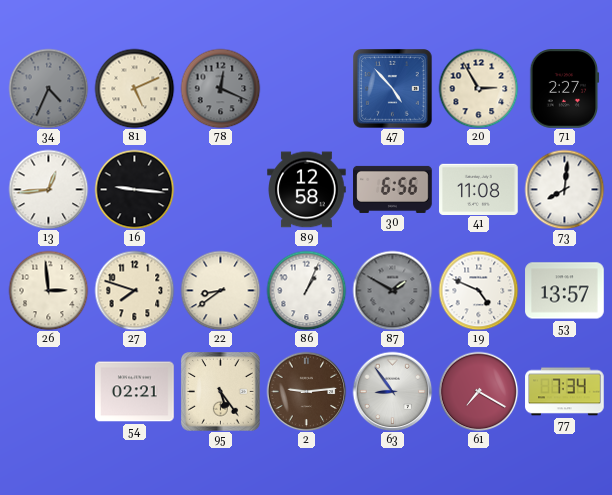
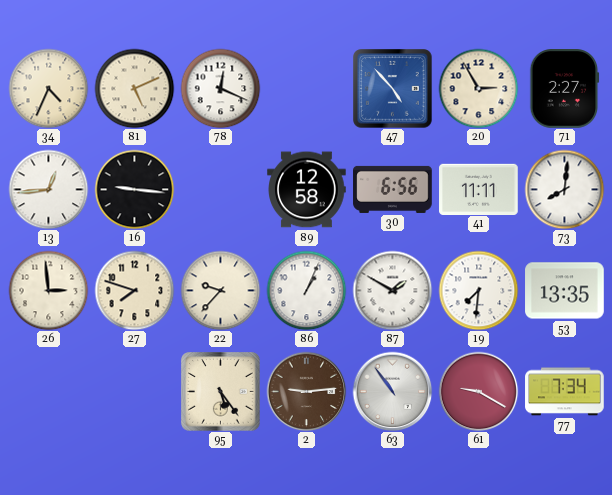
34 dial: grey -> cream
78 dial: grey -> white
41: 11:08 -> 11:11
22: 8:39 -> 9:37
87 dial: grey -> white
19: 4:49 -> 7:31
53: 13:57 -> 13:35
54: 02:21 -> none
63: 8:54 -> 10:54
61: 7:20 -> 9:20
